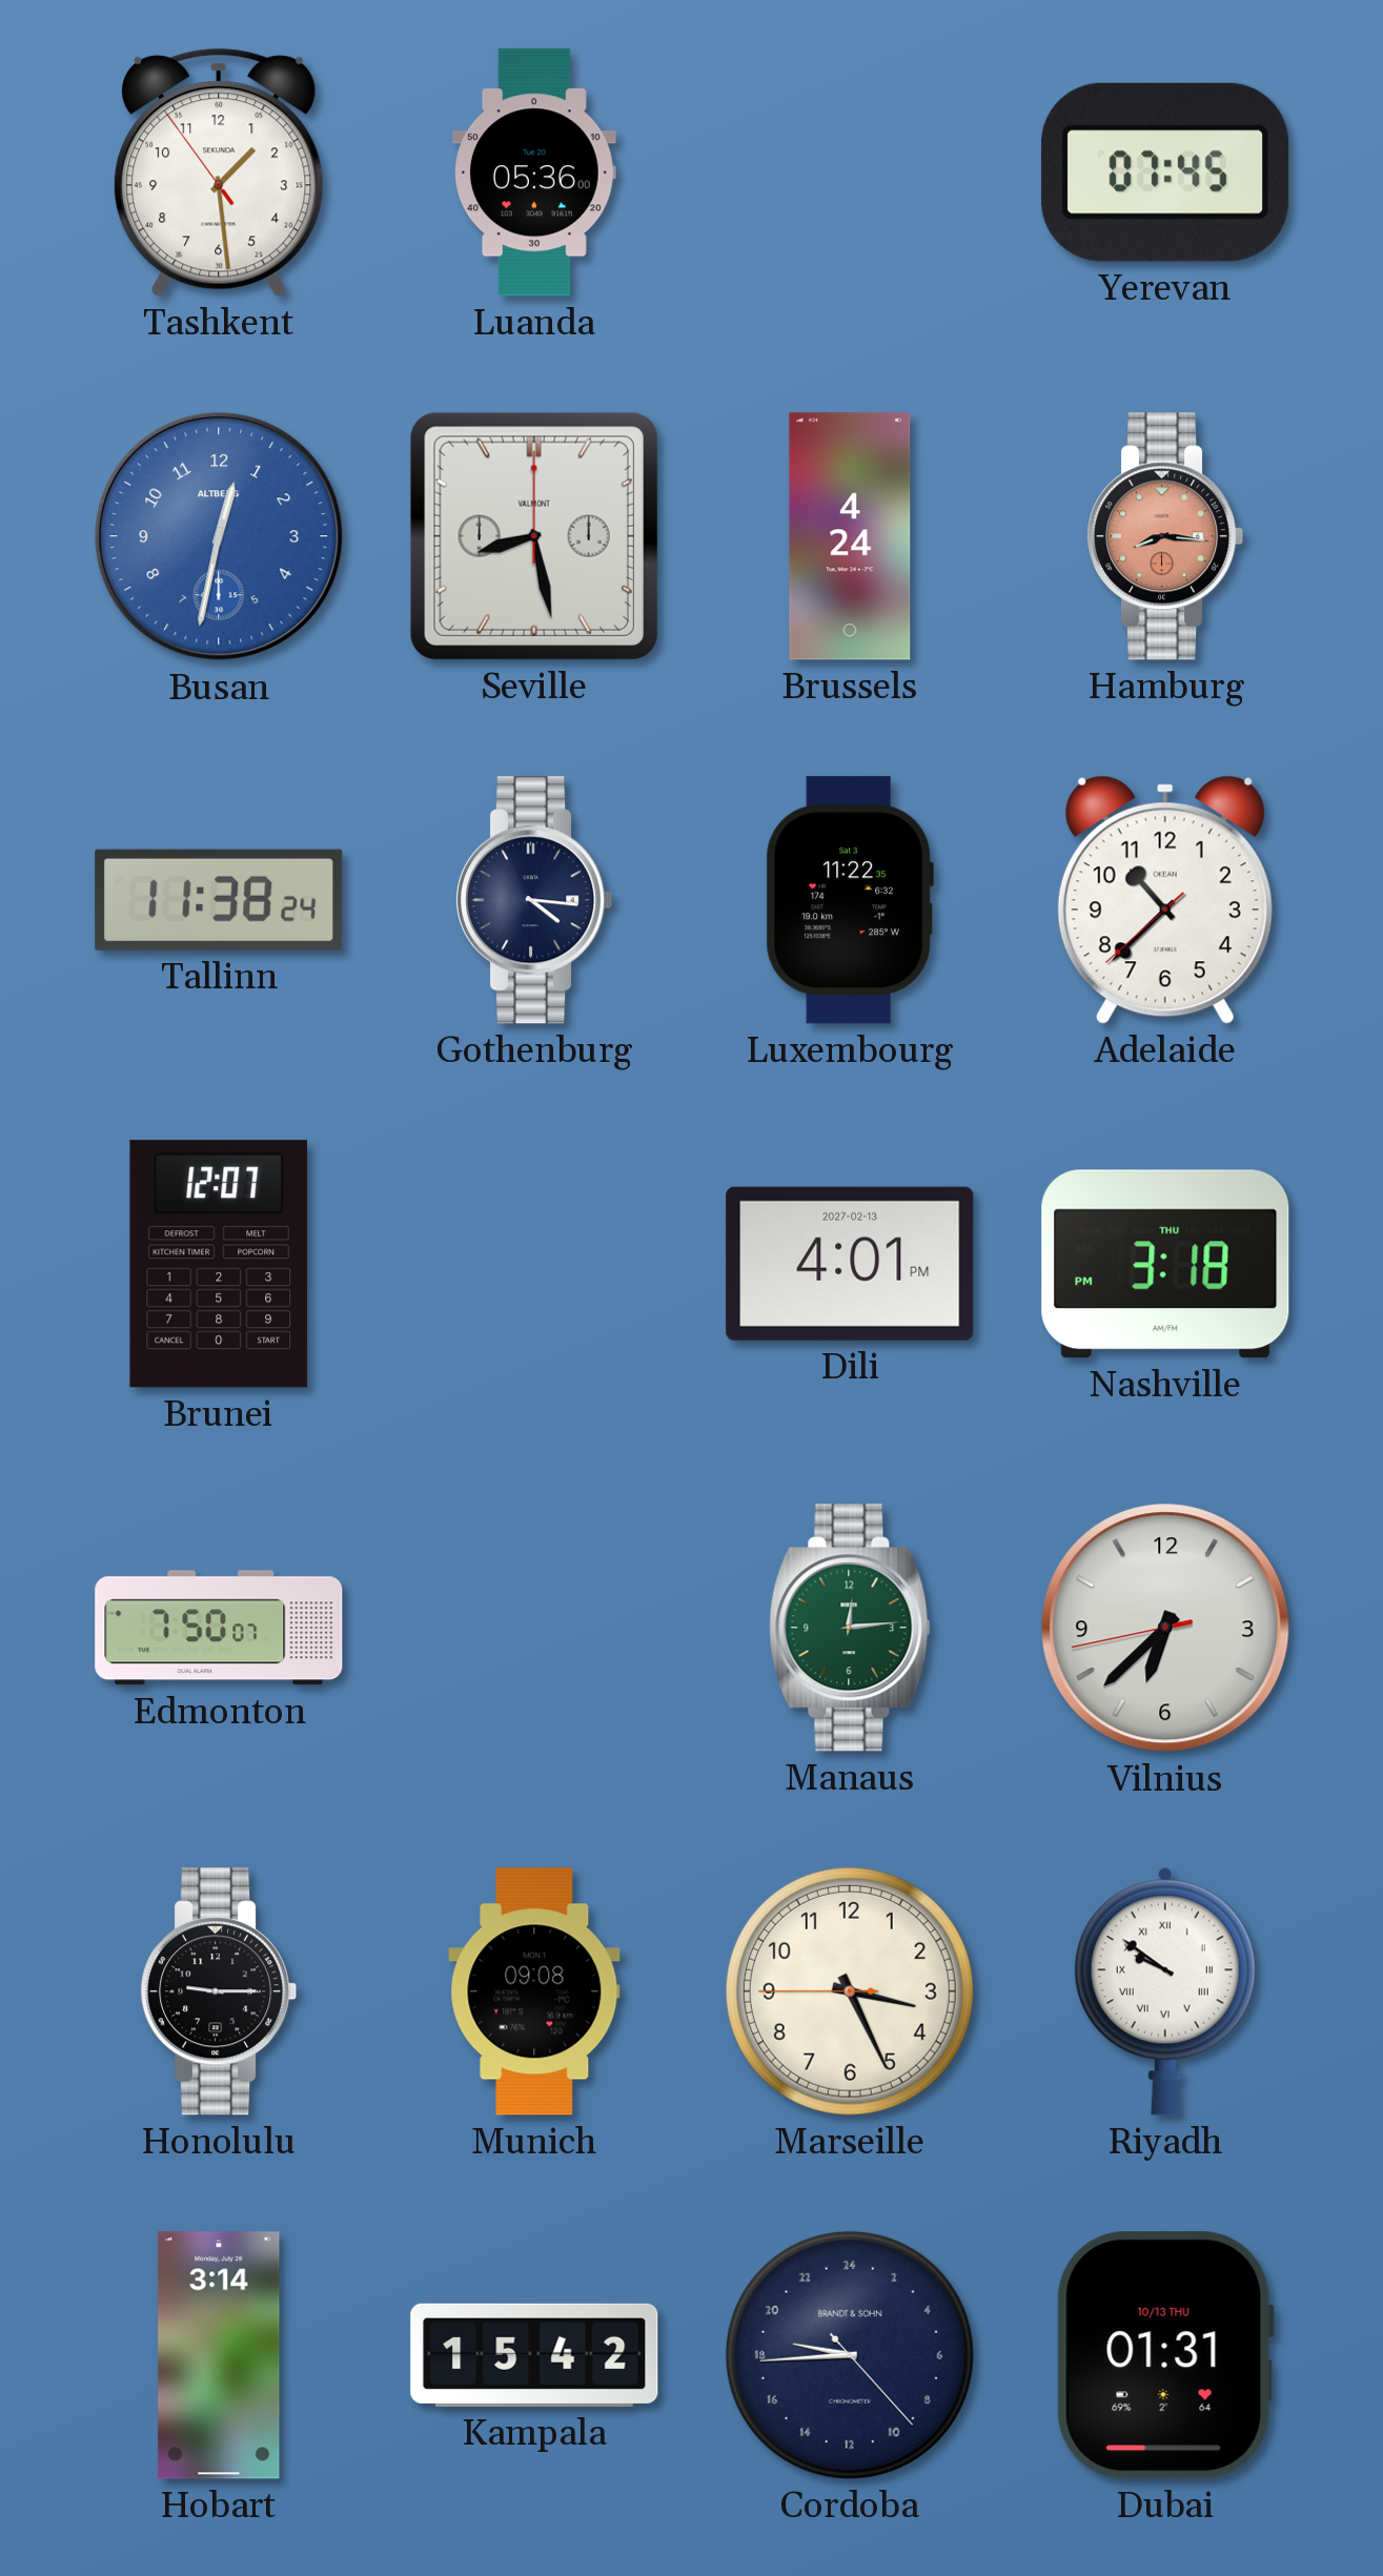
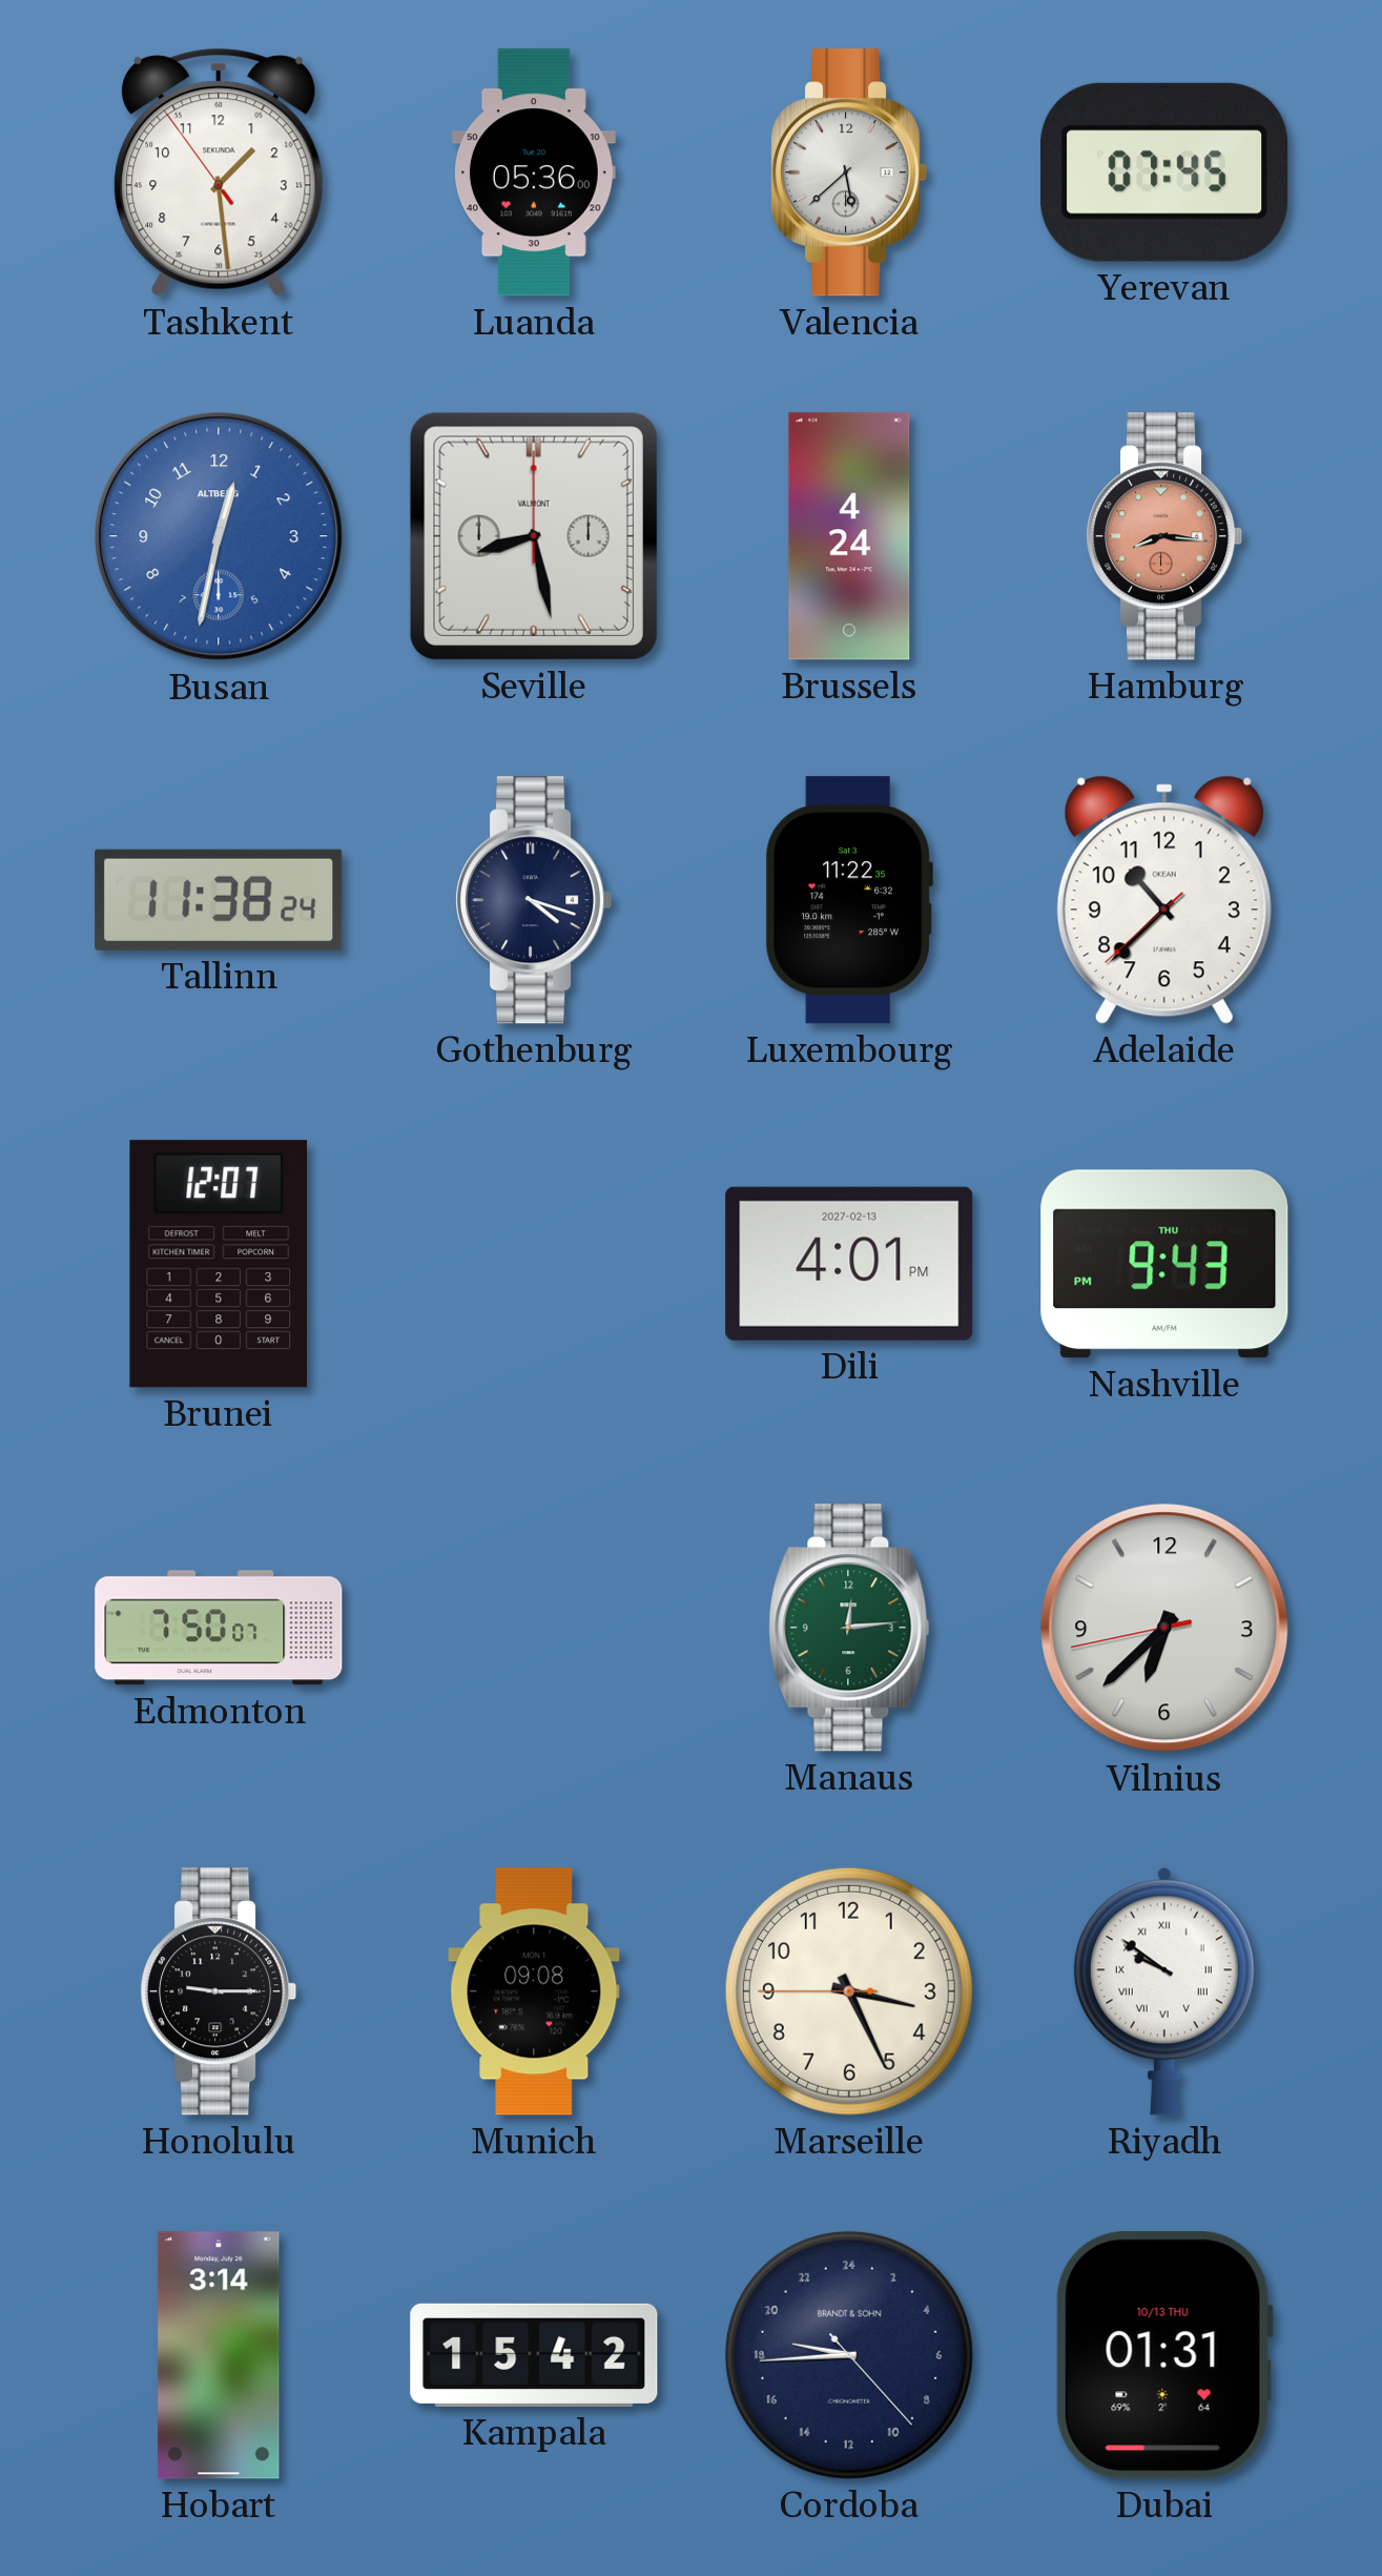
Valencia: none -> 5:38
Gothenburg: 4:16 -> 4:18
Nashville: 3:18 -> 9:43
